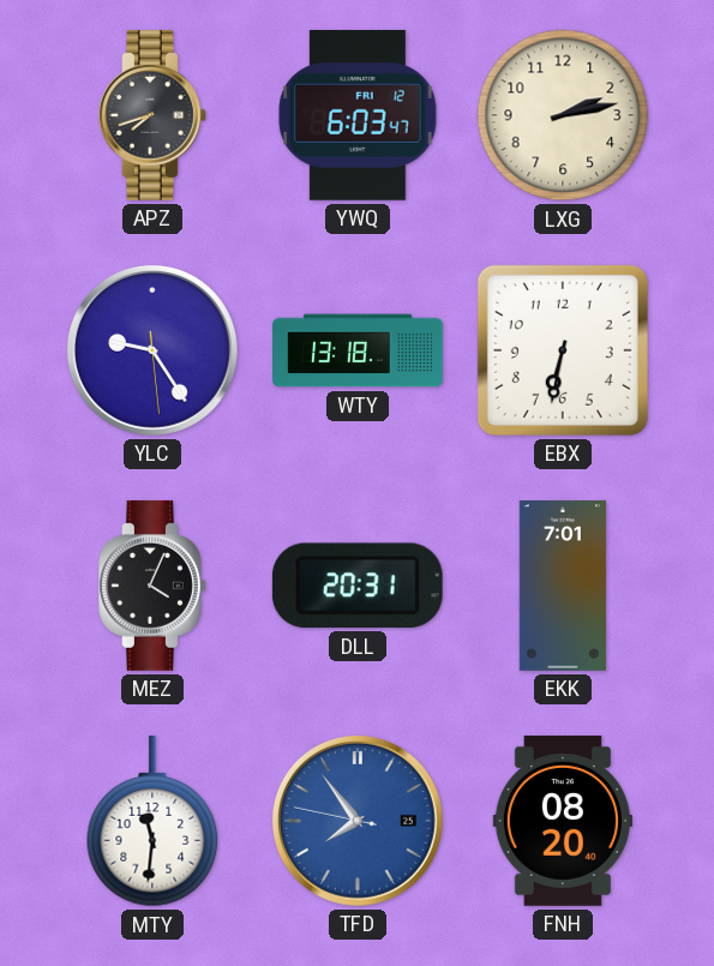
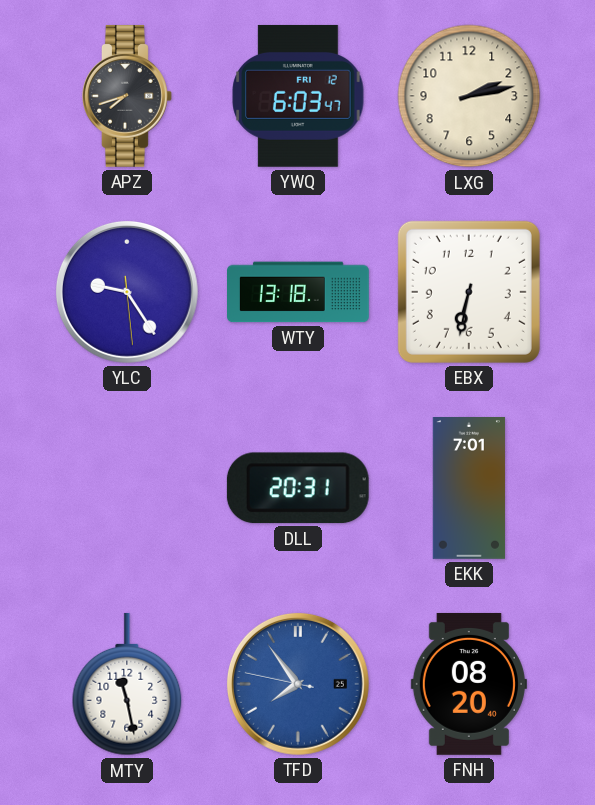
MEZ: 4:04 -> none
MTY: 11:31 -> 11:28
